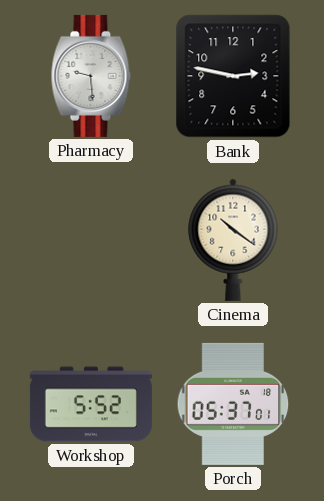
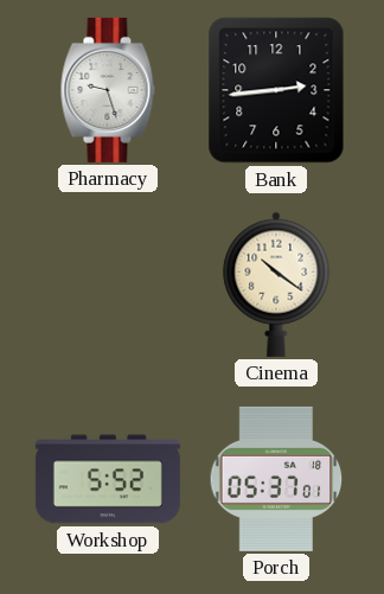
Pharmacy: 9:29 -> 9:27
Bank: 2:47 -> 2:44
